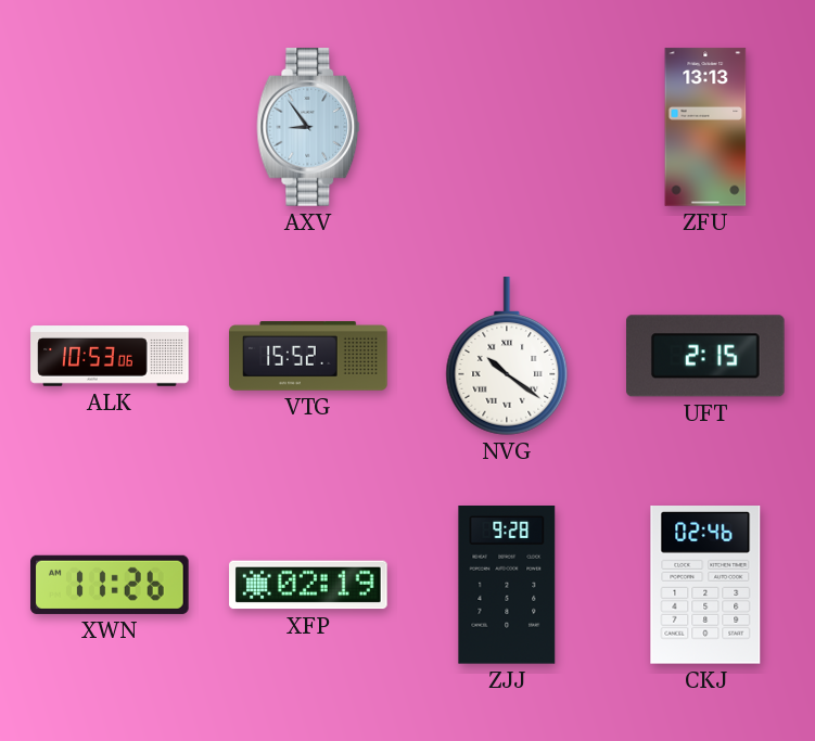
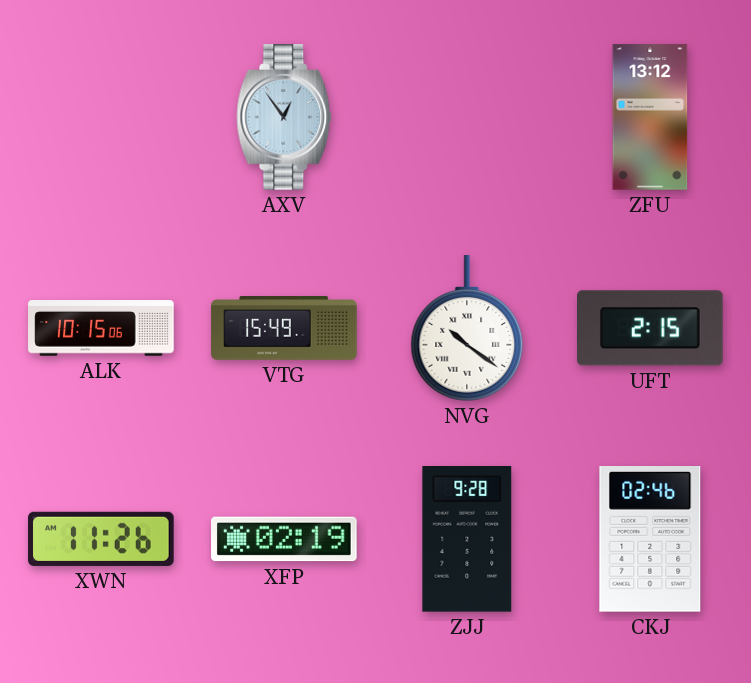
AXV: 8:54 -> 12:54
ZFU: 13:13 -> 13:12
ALK: 10:53 -> 10:15
VTG: 15:52 -> 15:49
